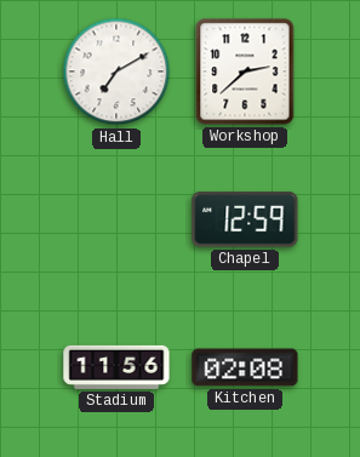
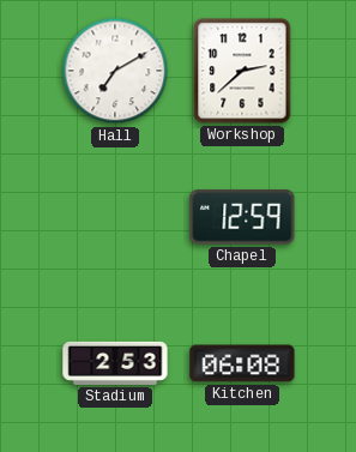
Stadium: 11:56 -> 2:53
Kitchen: 02:08 -> 06:08
